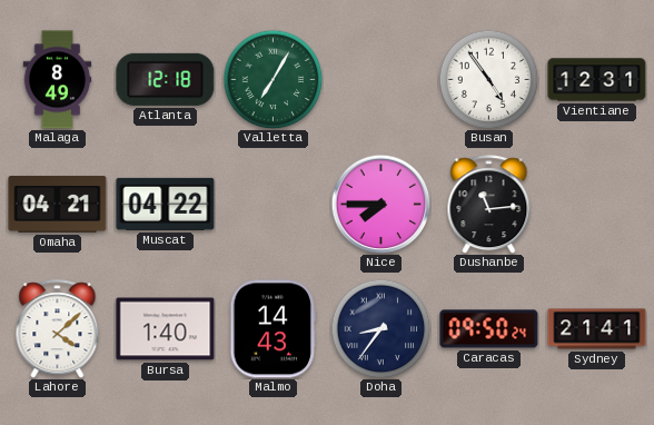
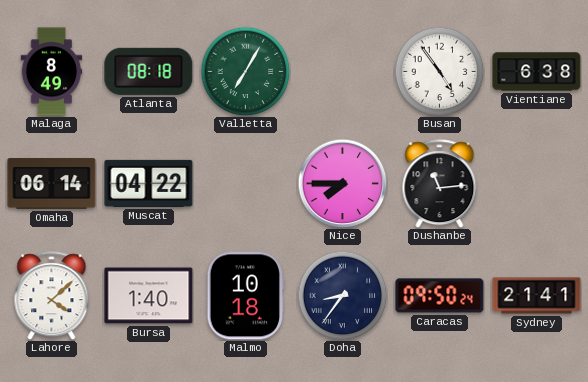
Atlanta: 12:18 -> 08:18
Vientiane: 12:31 -> 6:38
Omaha: 04:21 -> 06:14
Malmo: 14:43 -> 10:18
